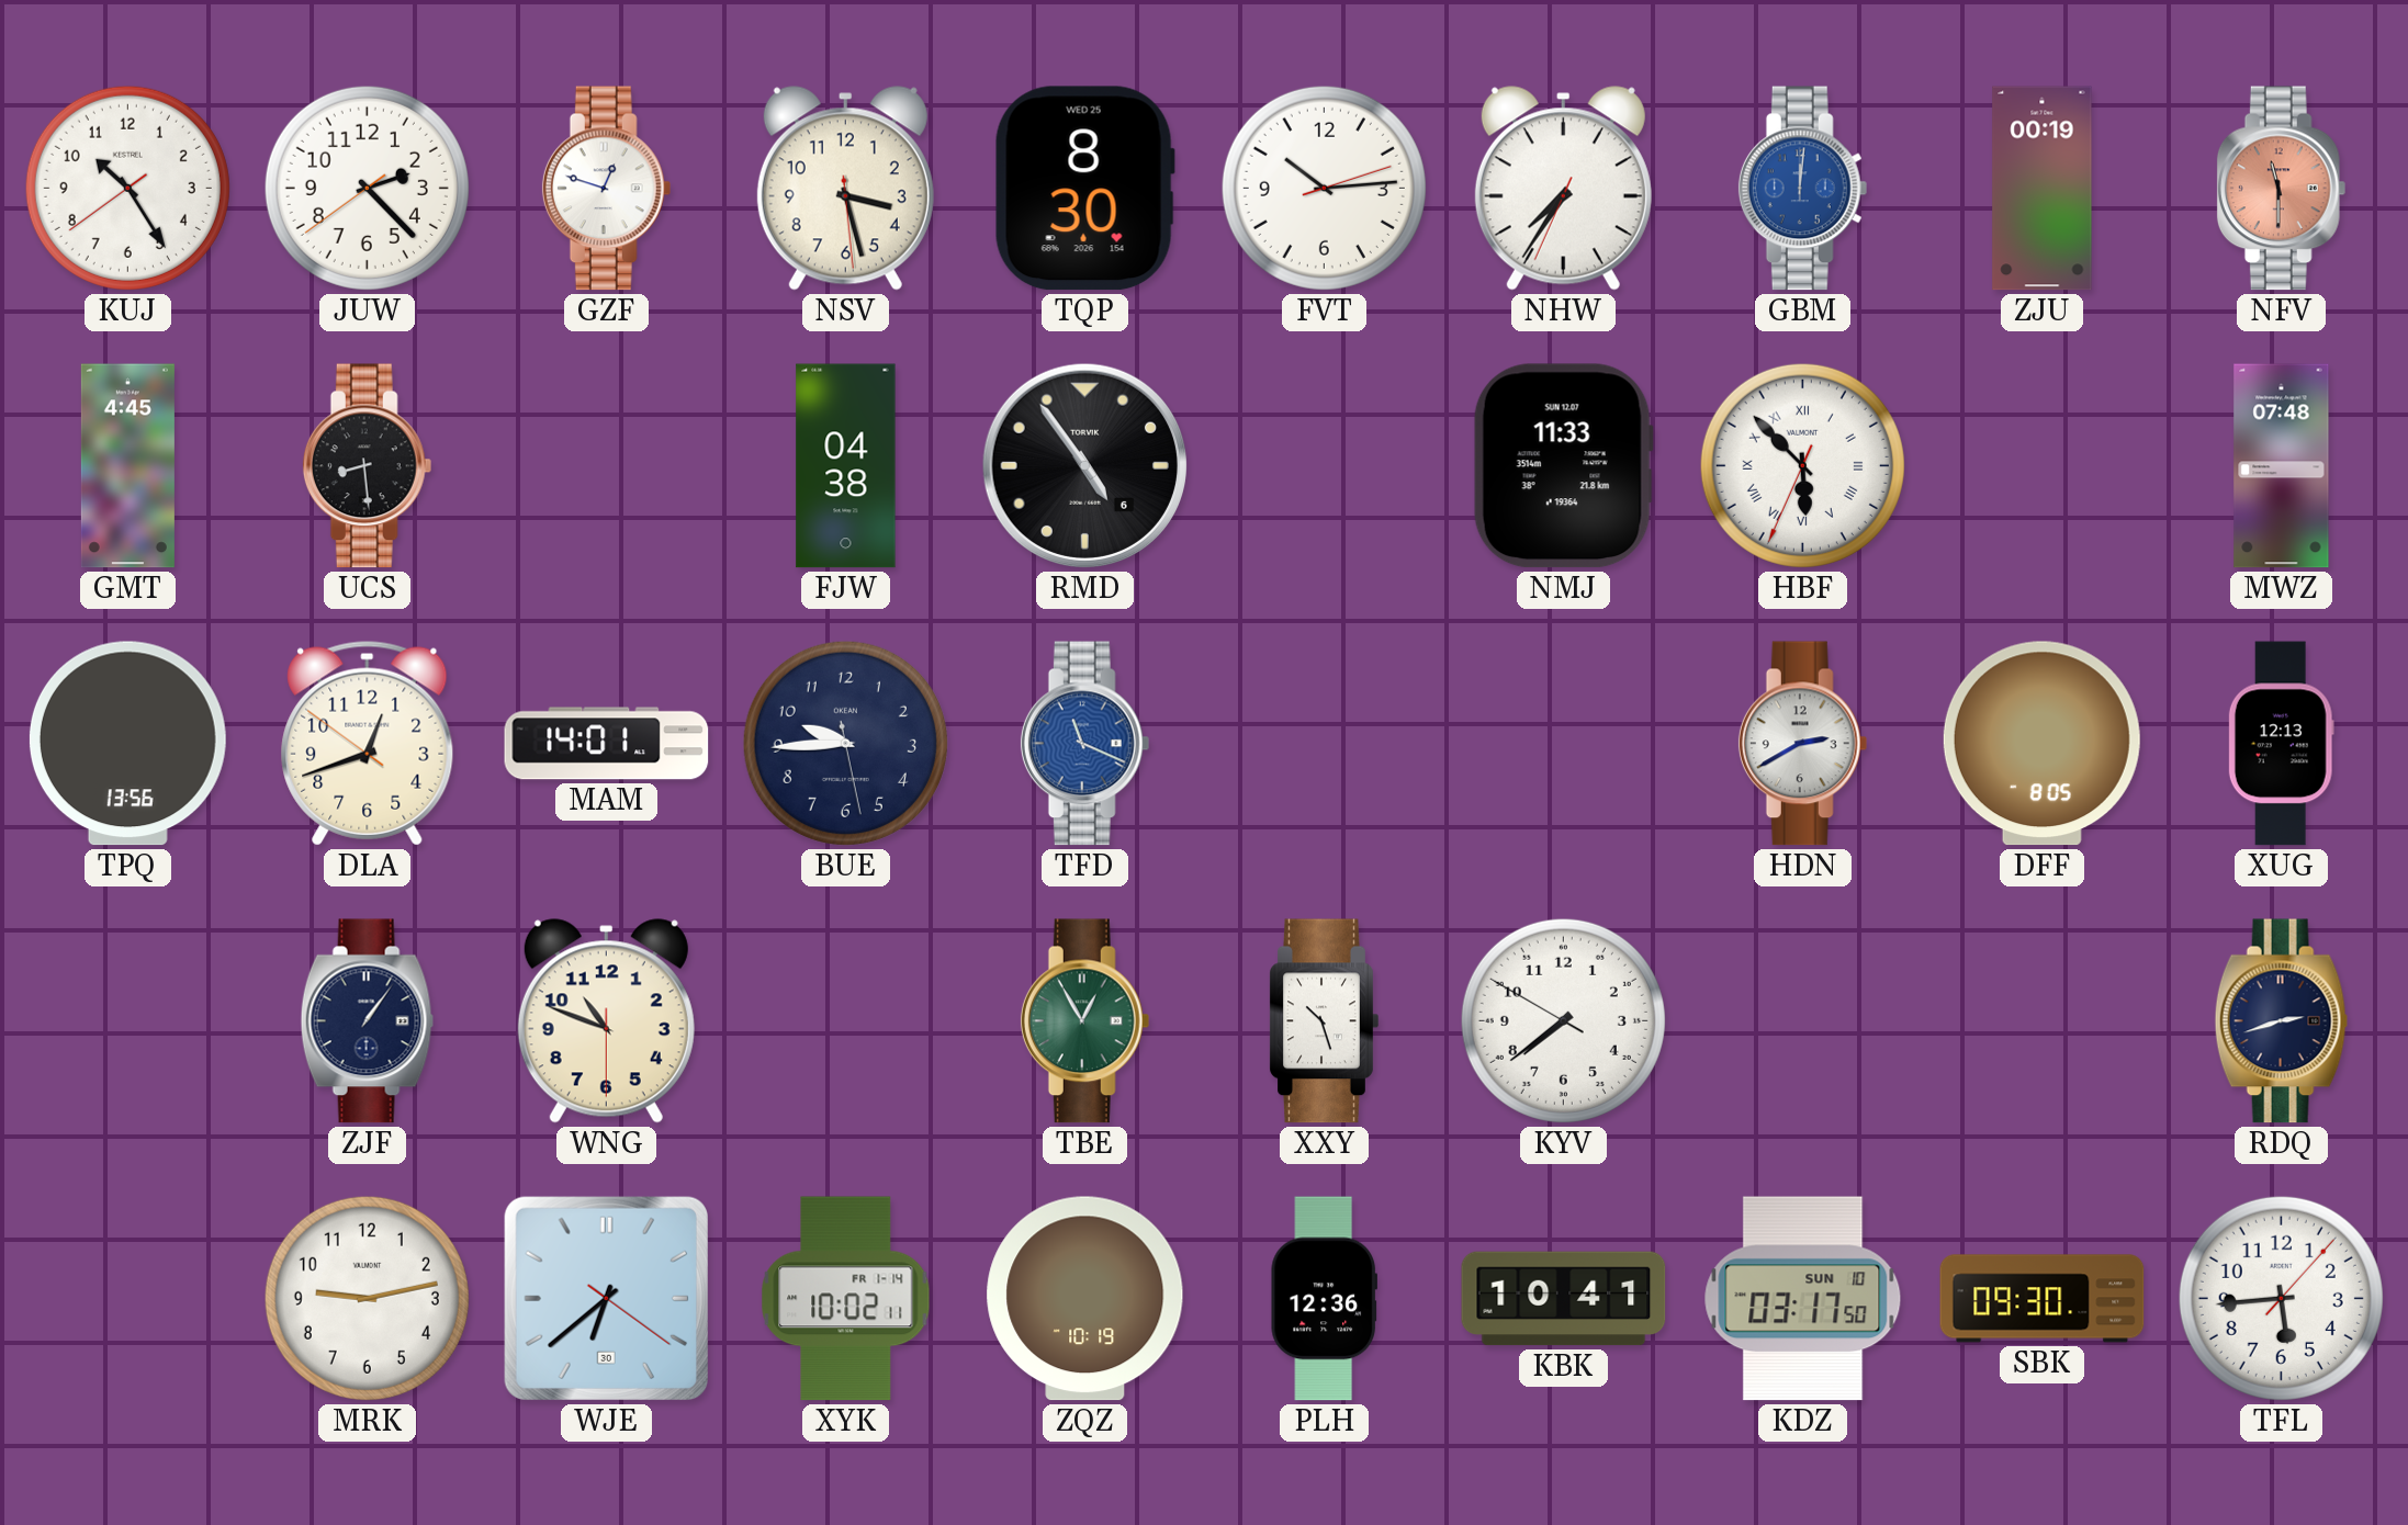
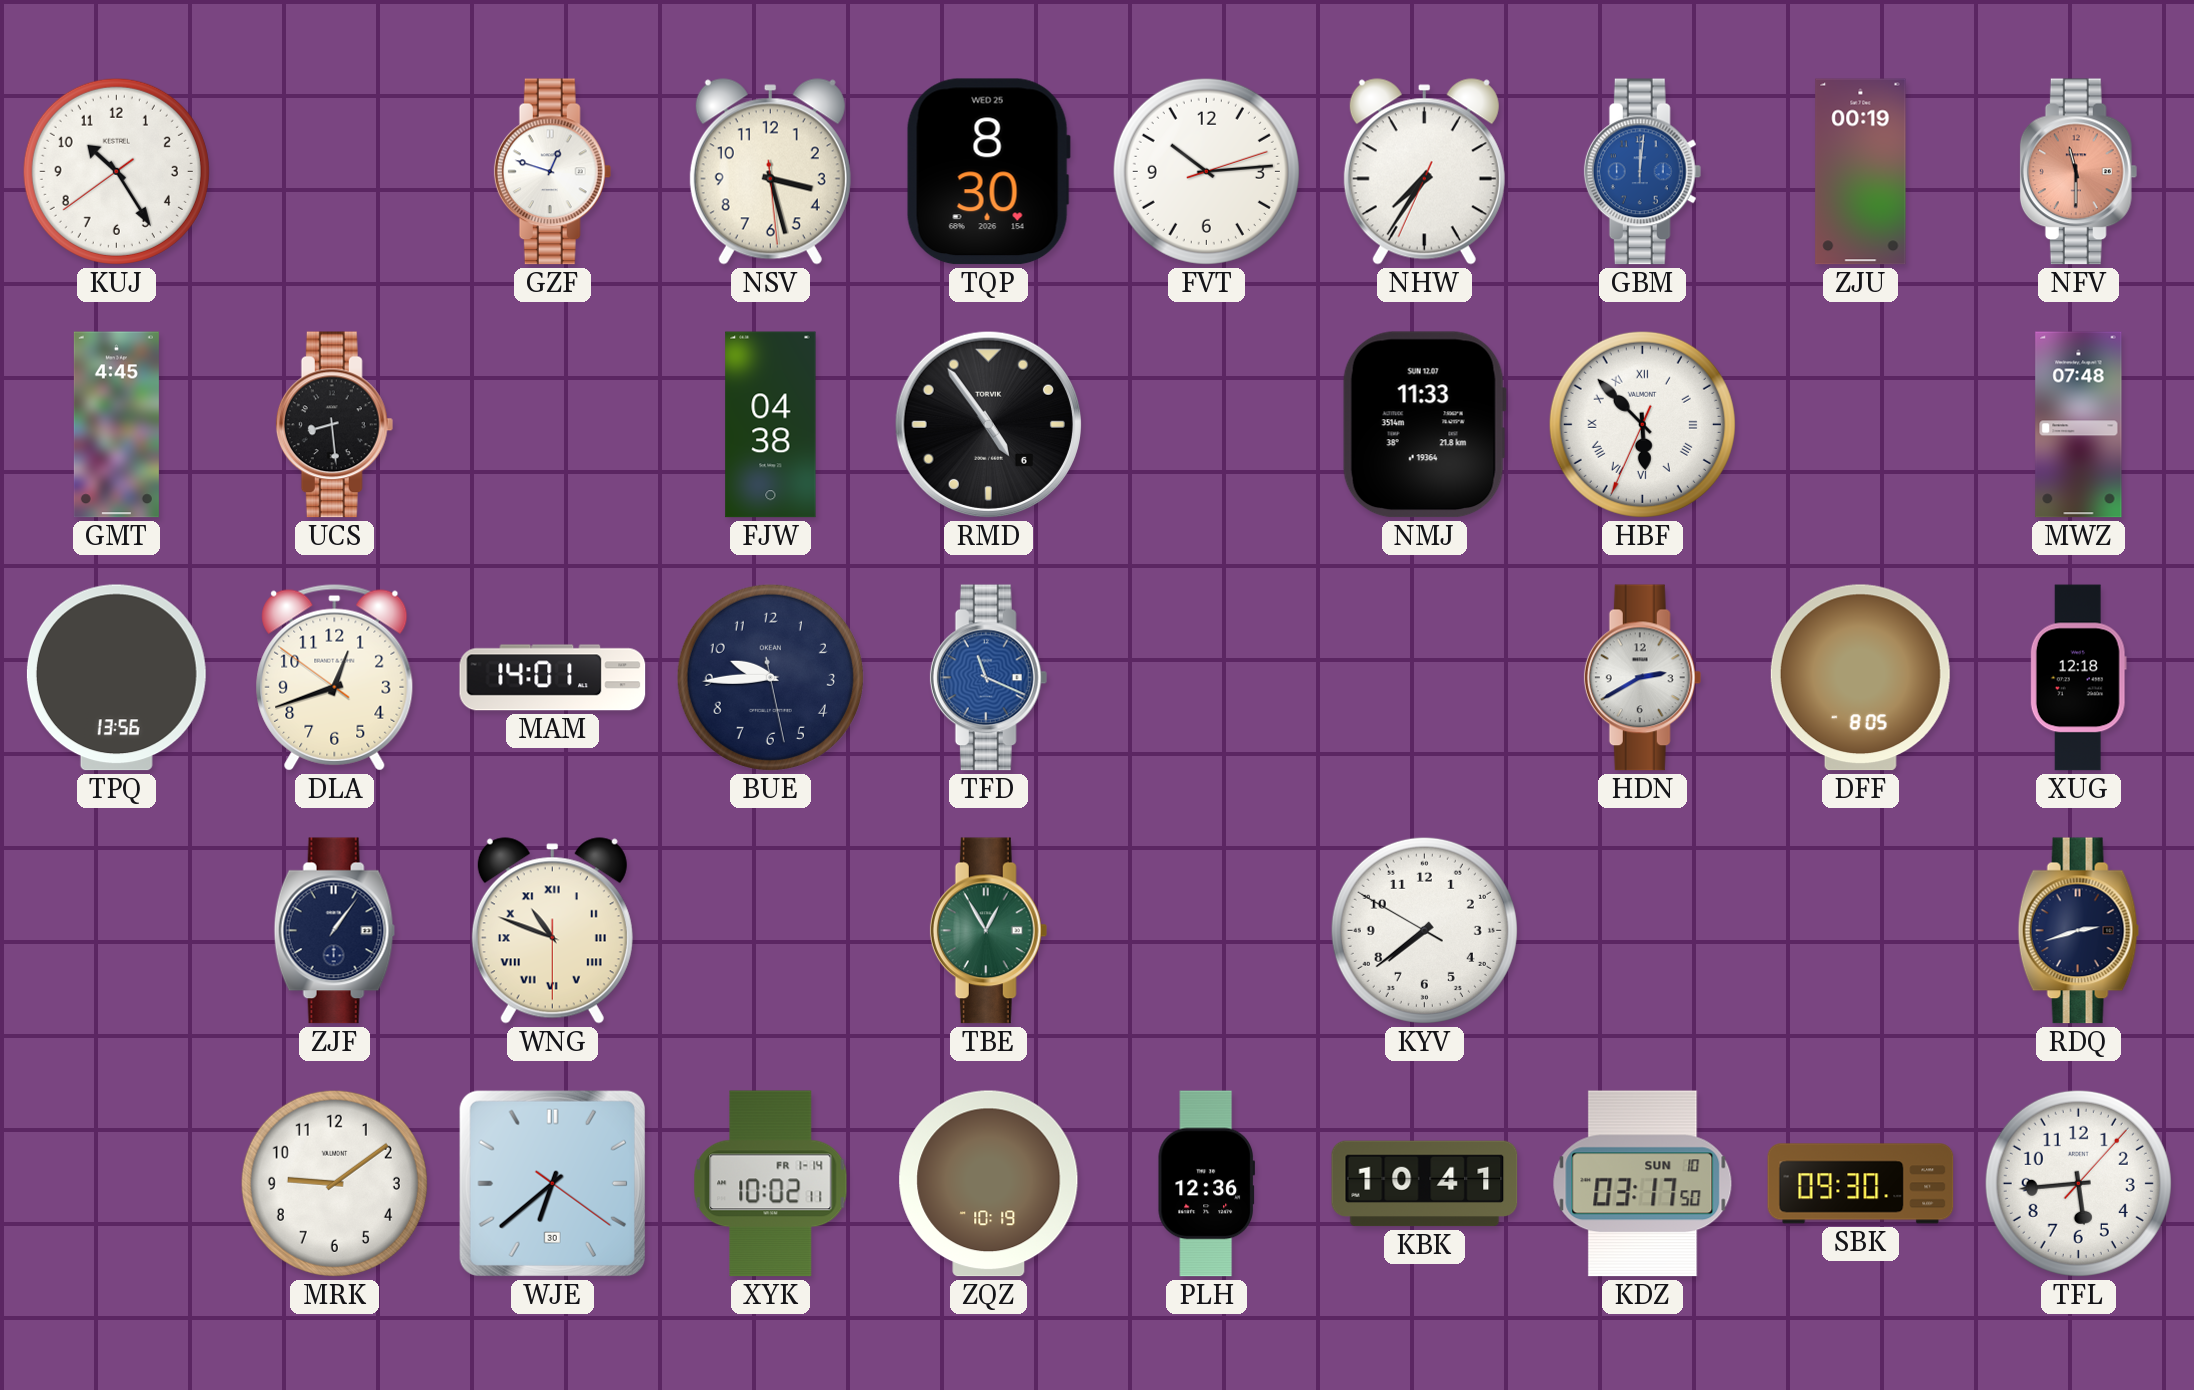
JUW: 2:22 -> none
XUG: 12:13 -> 12:18
WNG numerals: Arabic -> Roman
XXY: 10:27 -> none
MRK: 9:13 -> 9:09
